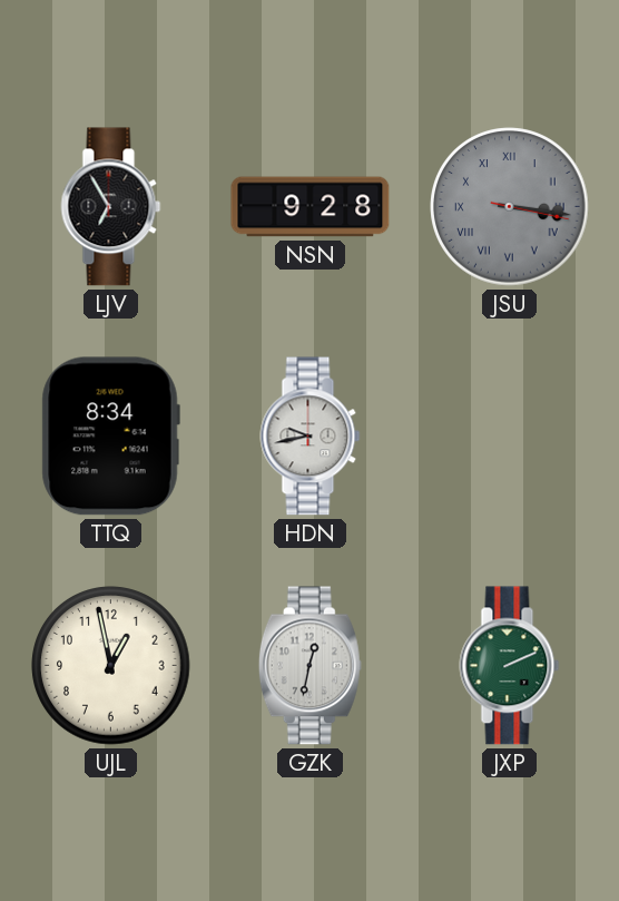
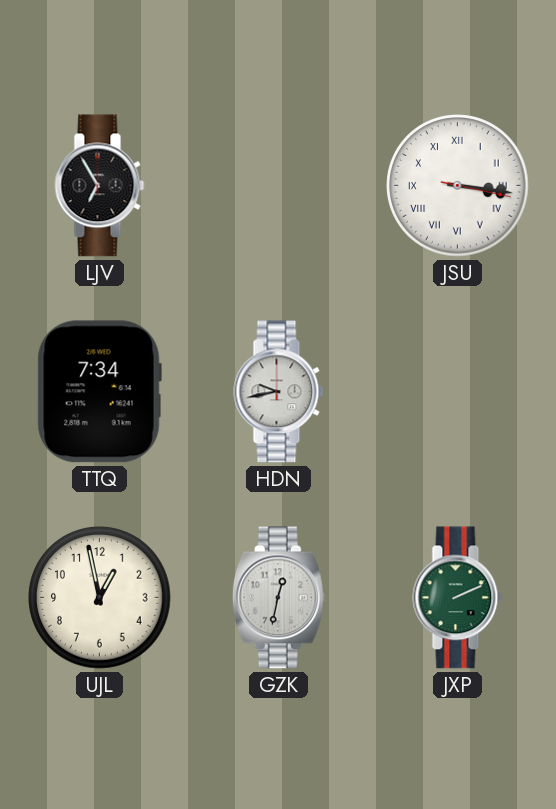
NSN: 9:28 -> none
JSU dial: grey -> white
TTQ: 8:34 -> 7:34
